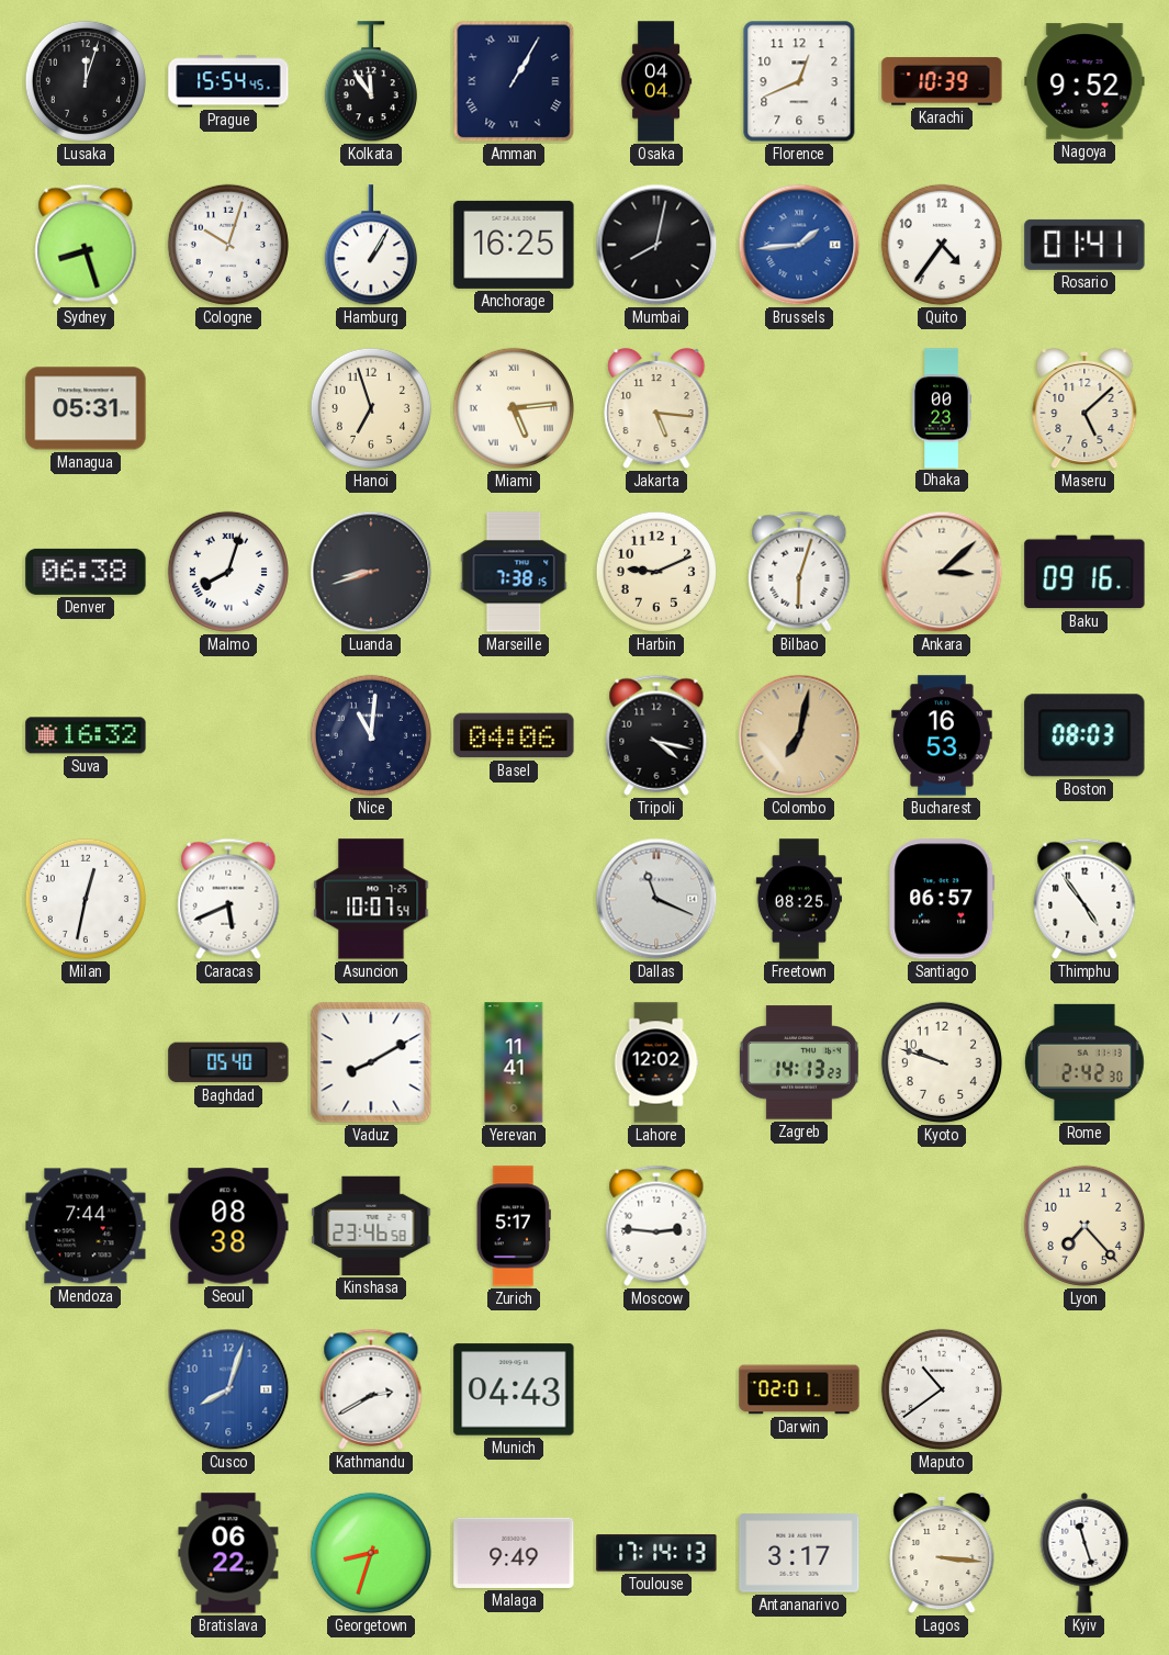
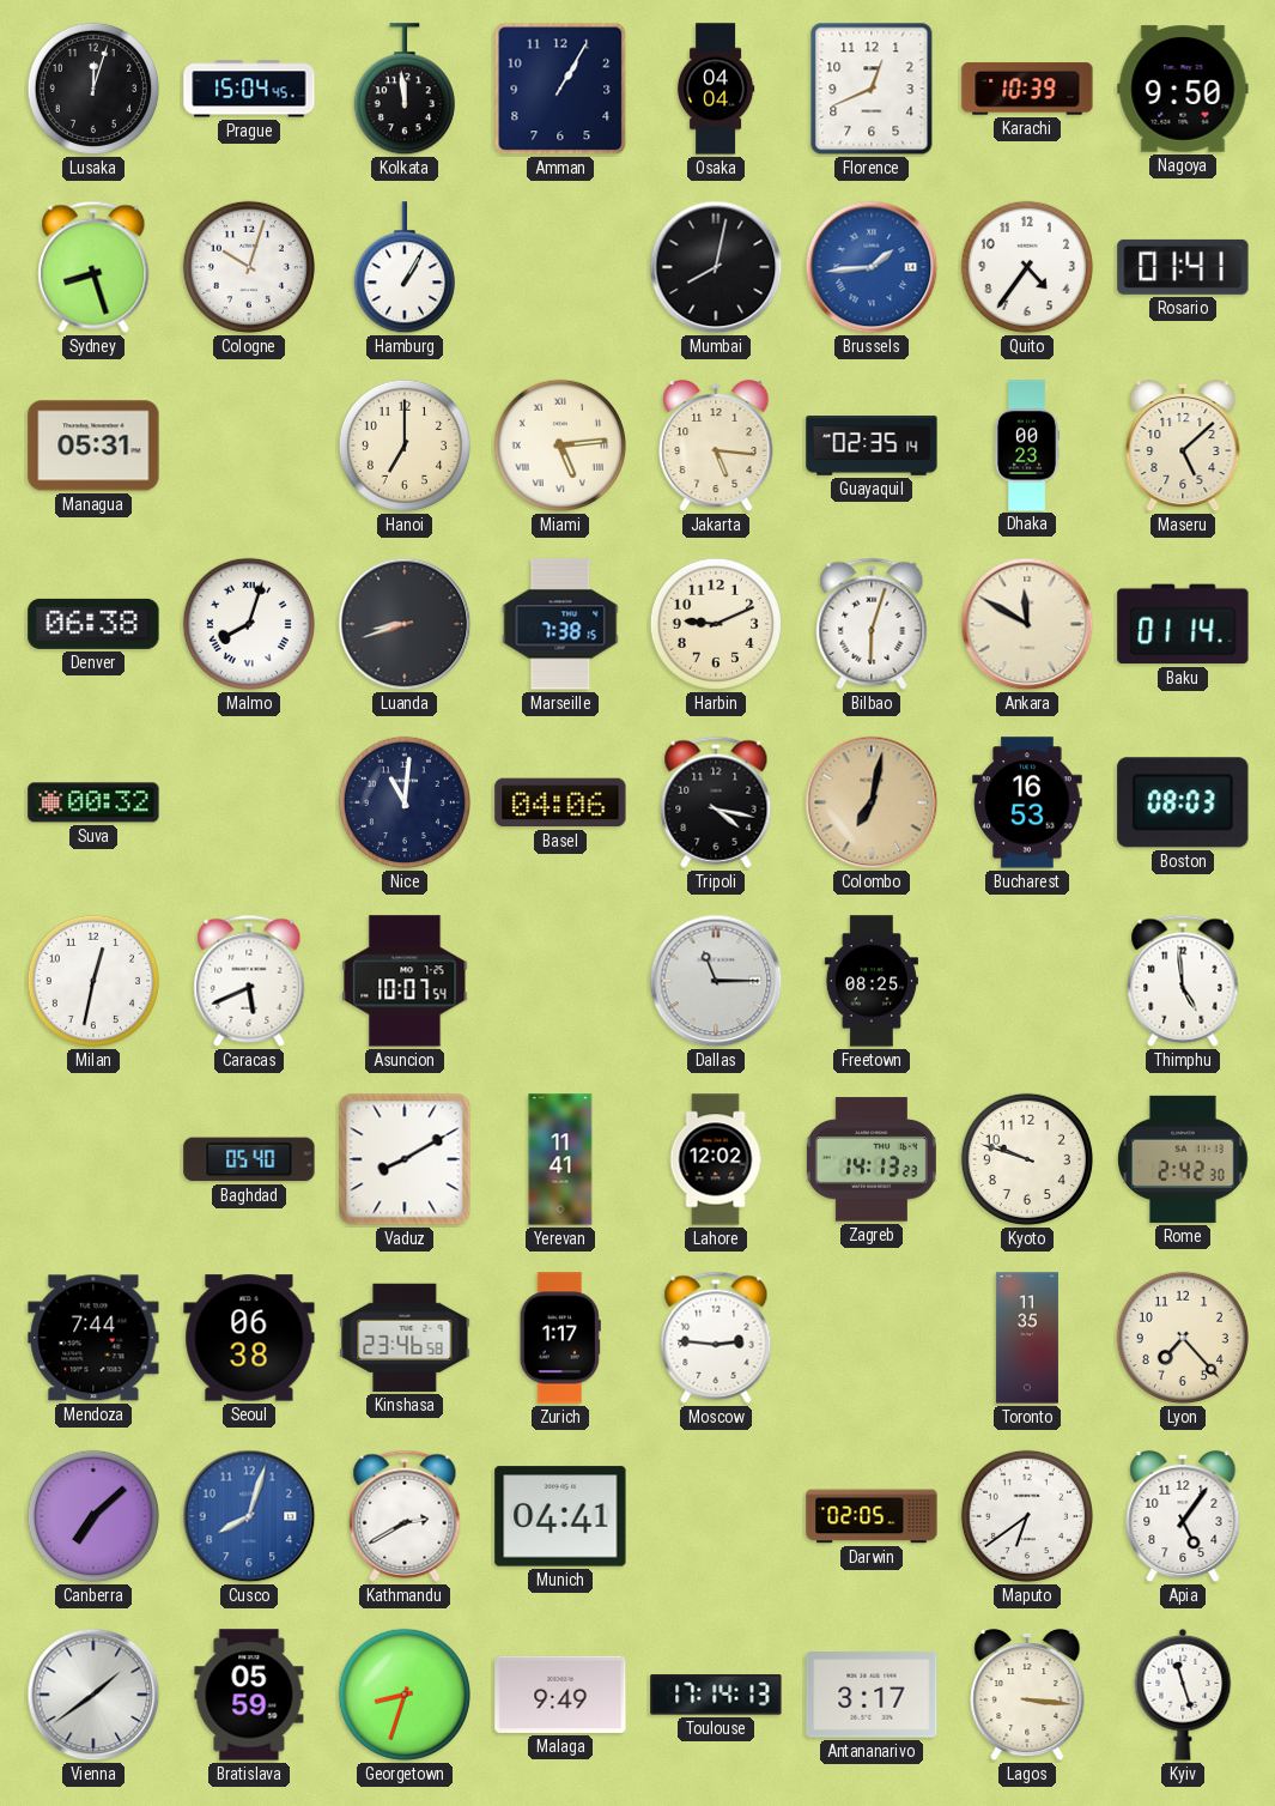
Prague: 15:54 -> 15:04
Kolkata: 11:54 -> 11:59
Amman numerals: Roman -> Arabic
Nagoya: 9:52 -> 9:50
Anchorage: 16:25 -> none
Hanoi: 6:57 -> 7:00
Guayaquil: none -> 02:35
Ankara: 3:08 -> 11:50
Baku: 09:16 -> 01:14
Suva: 16:32 -> 00:32
Dallas: 11:19 -> 11:15
Santiago: 06:57 -> none
Thimphu: 4:54 -> 4:59
Seoul: 08:38 -> 06:38
Zurich: 5:17 -> 1:17
Toronto: none -> 11:35
Canberra: none -> 7:08
Munich: 04:43 -> 04:41
Darwin: 02:01 -> 02:05
Maputo: 10:39 -> 6:39
Apia: none -> 5:06
Vienna: none -> 1:39
Bratislava: 06:22 -> 05:59
